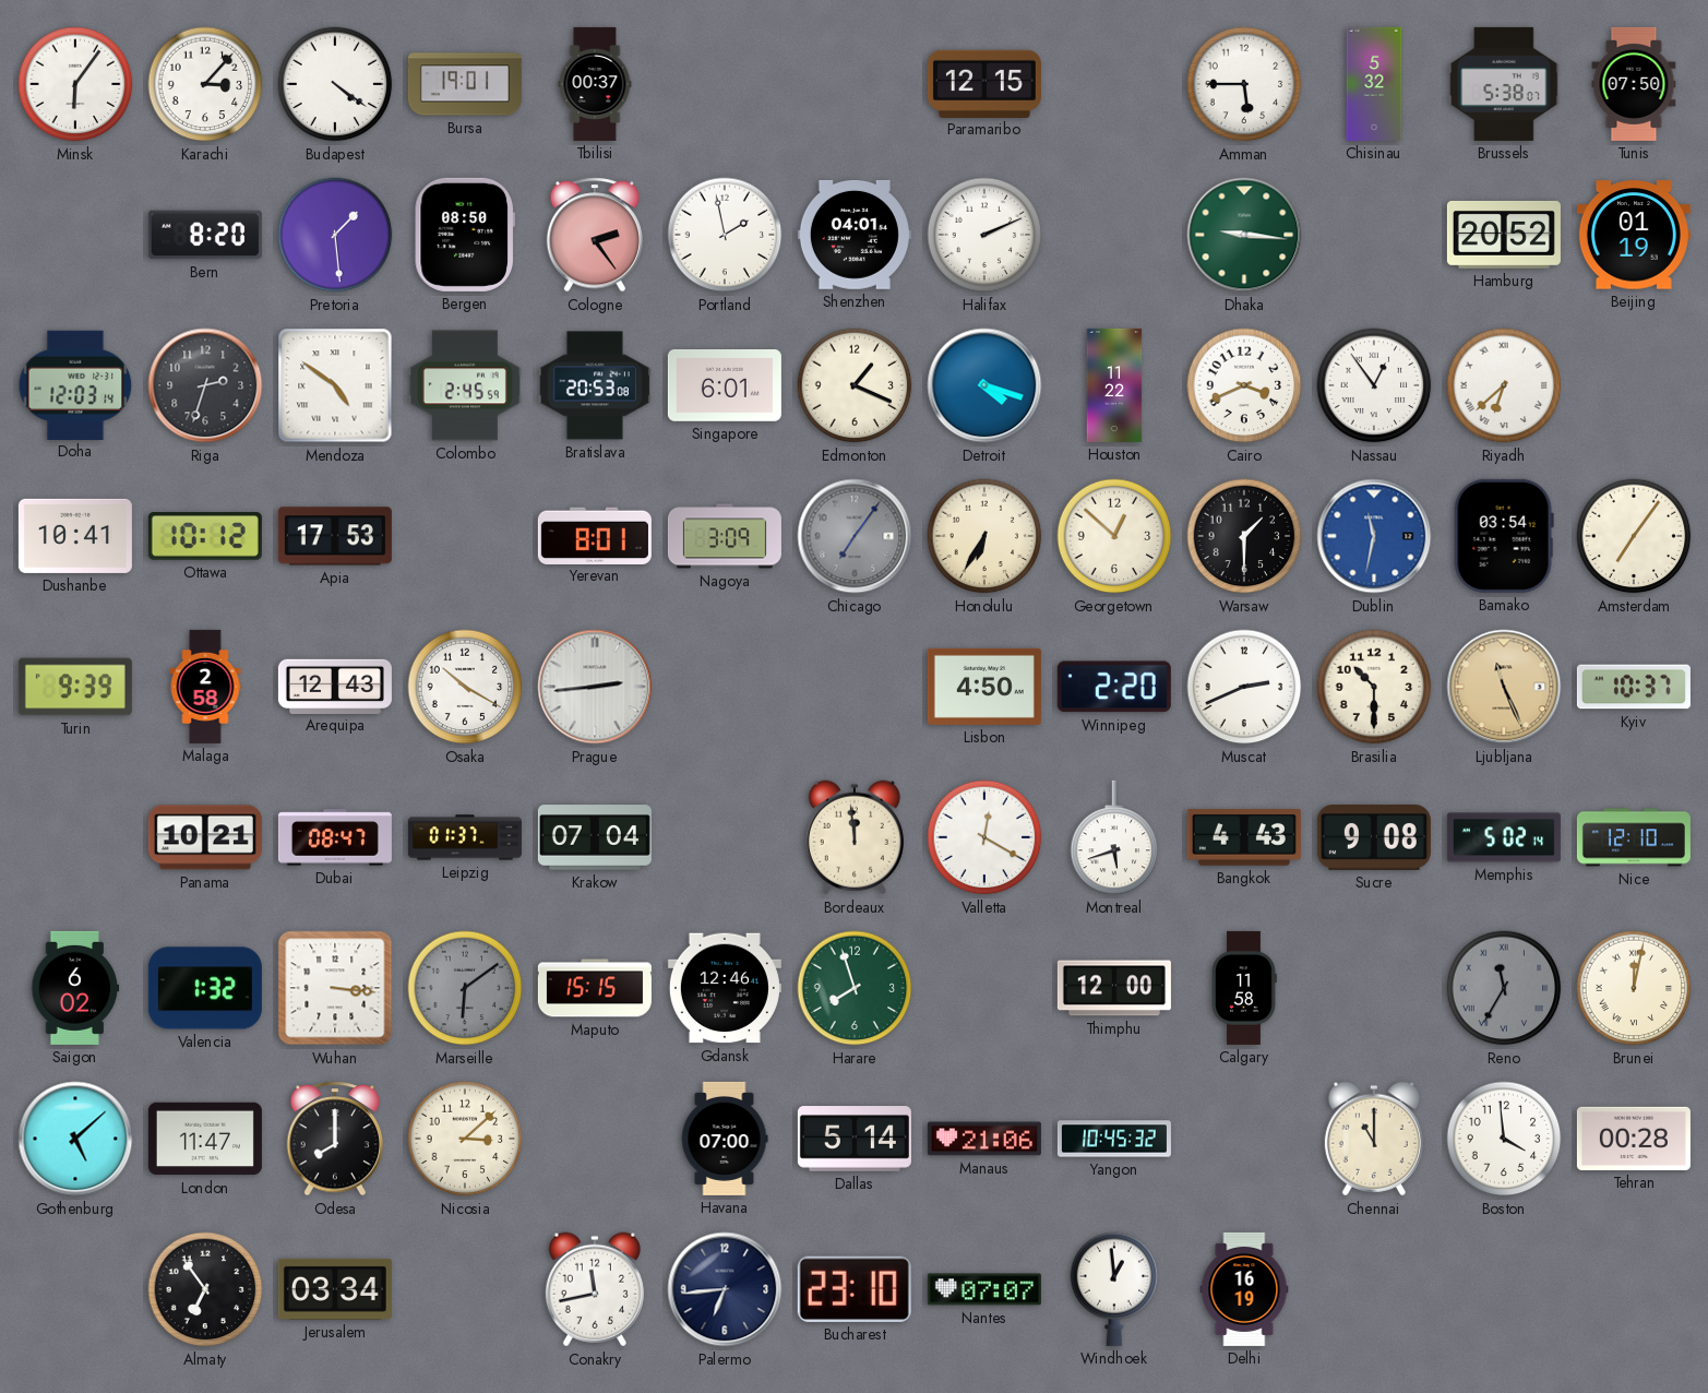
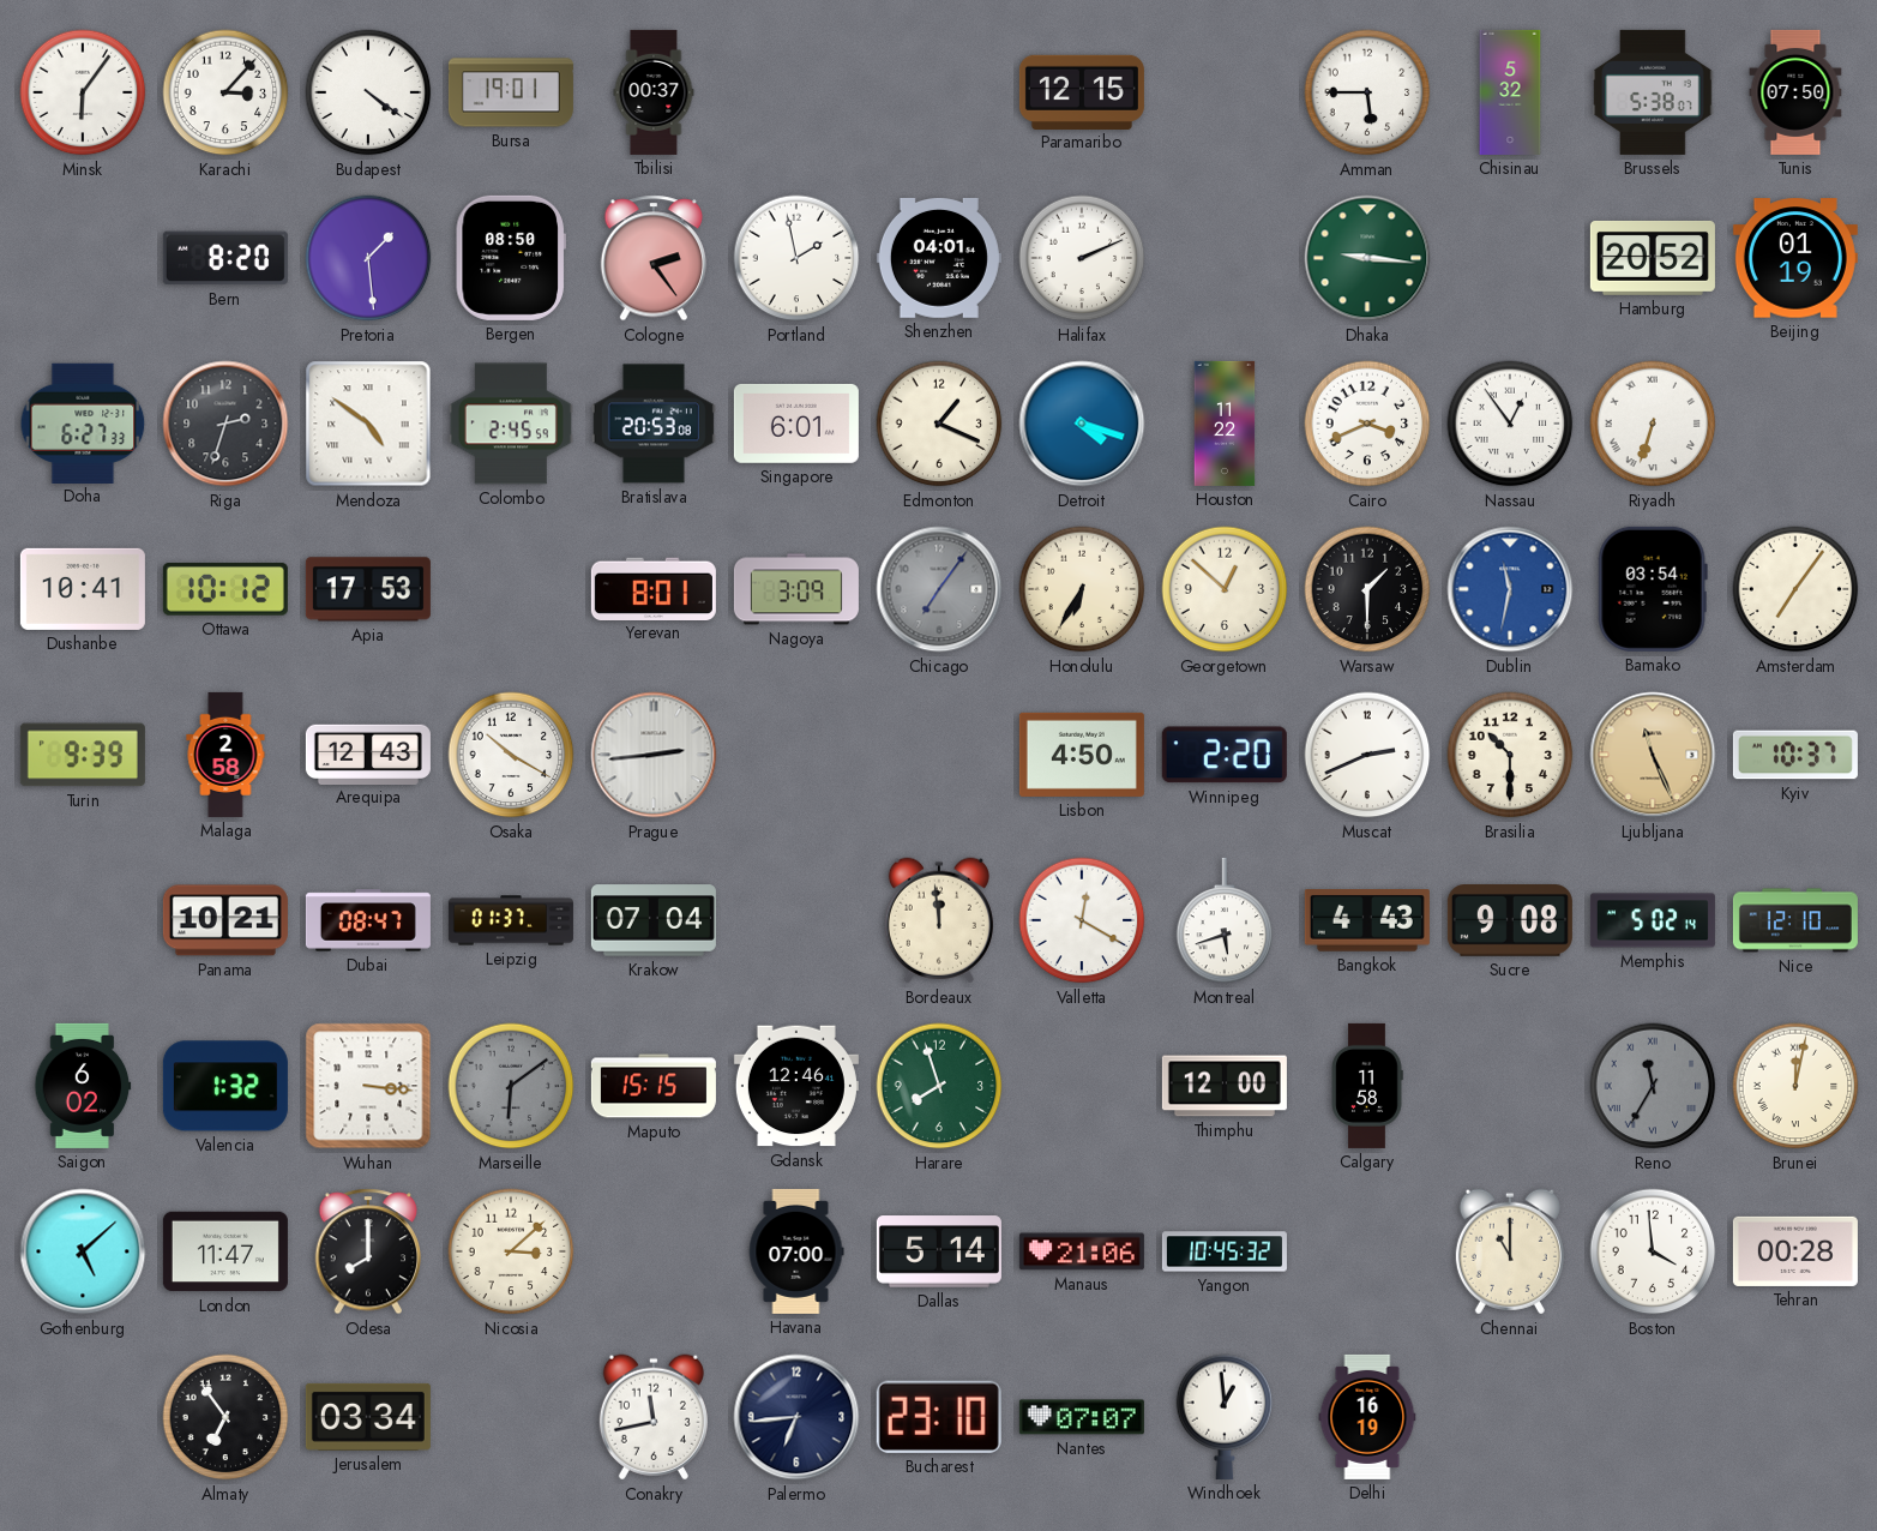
Doha: 12:03 -> 6:27
Riyadh: 6:38 -> 6:33
